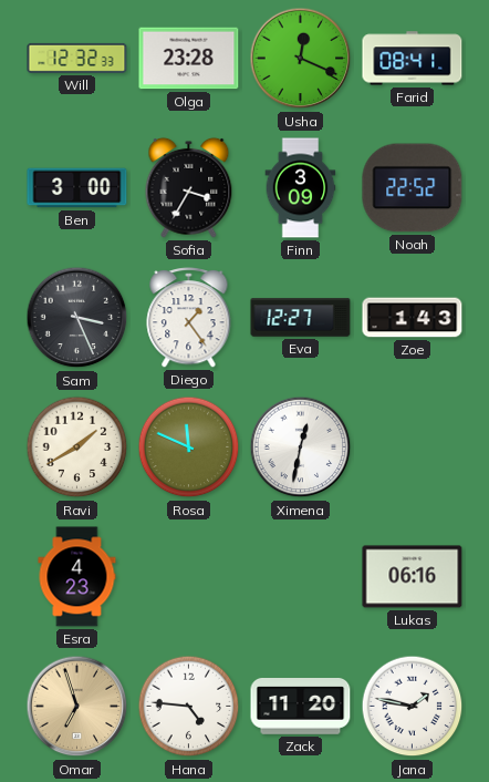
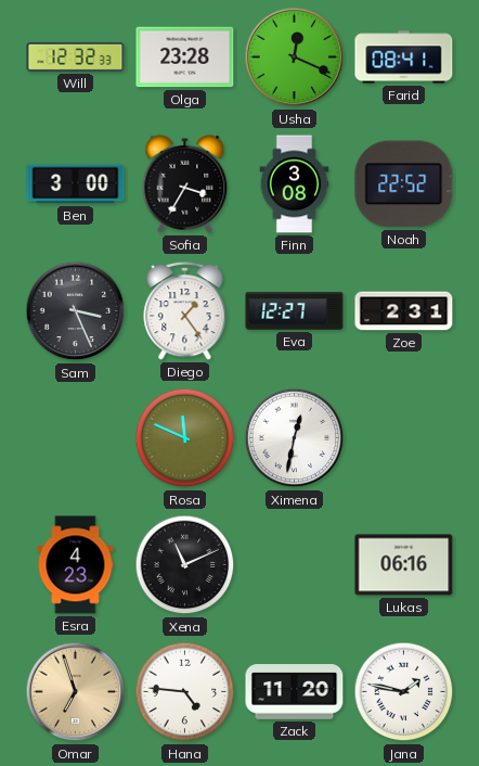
Finn: 3:09 -> 3:08
Zoe: 1:43 -> 2:31
Ravi: 1:40 -> none
Xena: none -> 11:11
